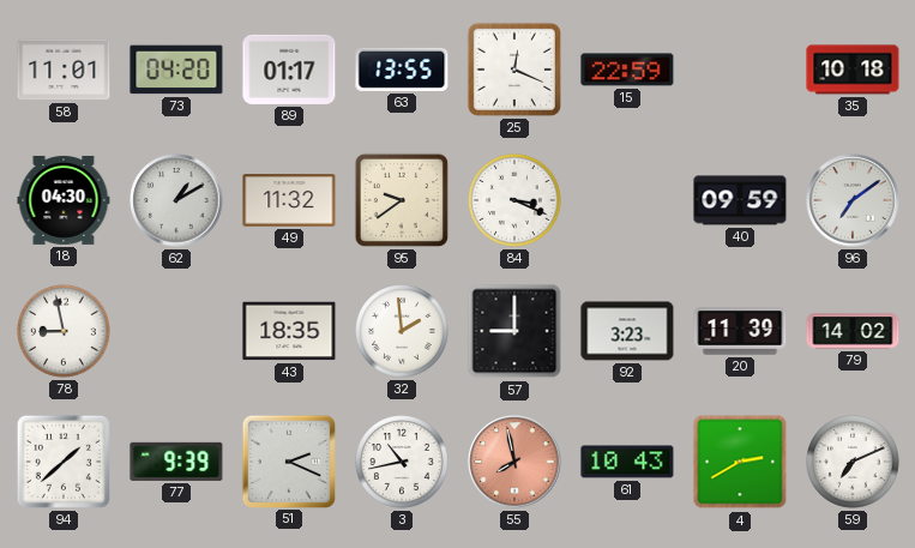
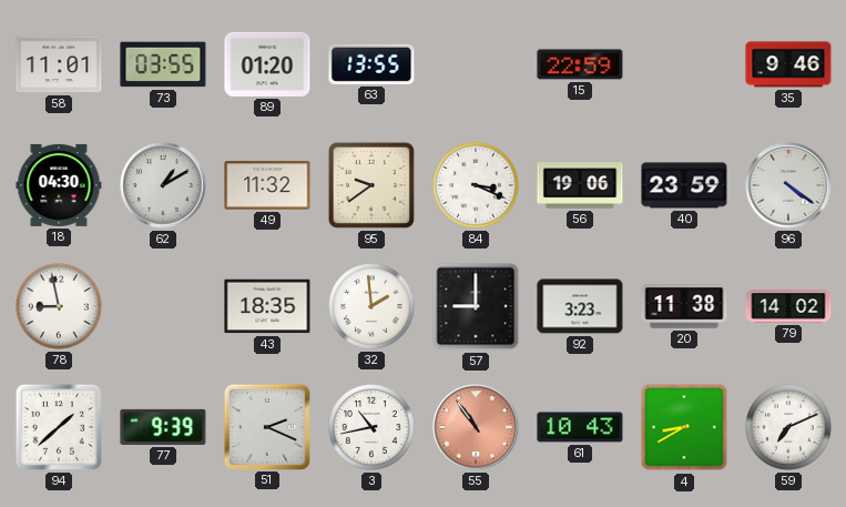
73: 04:20 -> 03:55
89: 01:17 -> 01:20
25: 12:19 -> none
35: 10:18 -> 9:46
56: none -> 19:06
40: 09:59 -> 23:59
96: 7:09 -> 4:21
20: 11:39 -> 11:38
55: 7:58 -> 10:54
4: 2:40 -> 8:40
